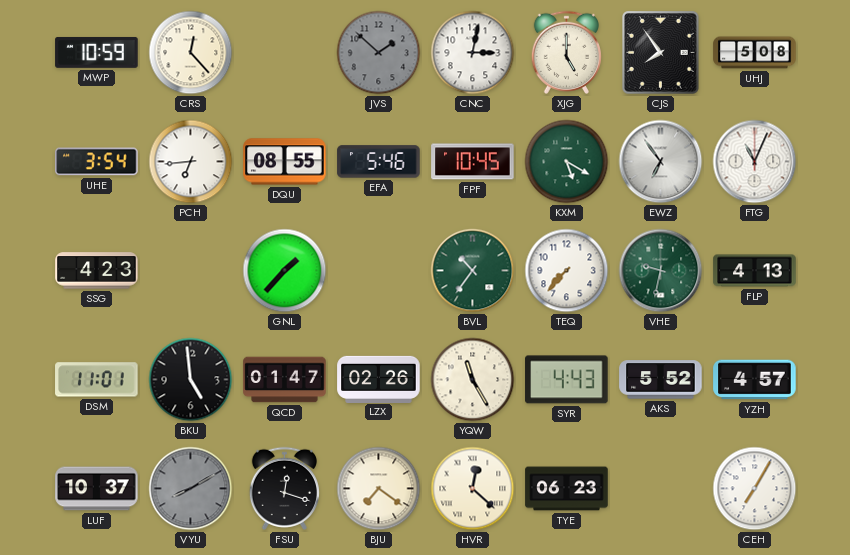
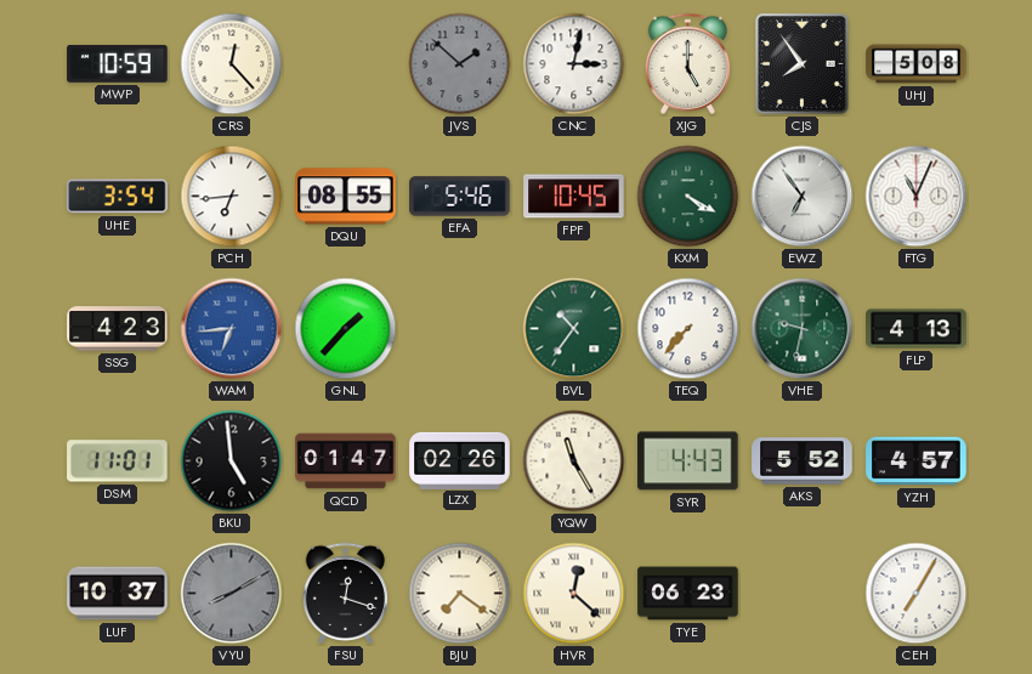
KXM: 5:20 -> 4:20
WAM: none -> 6:44
